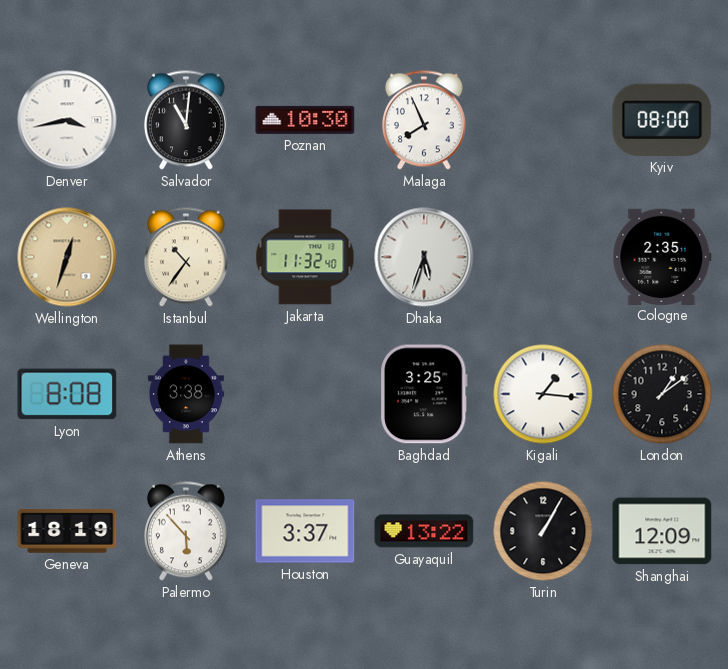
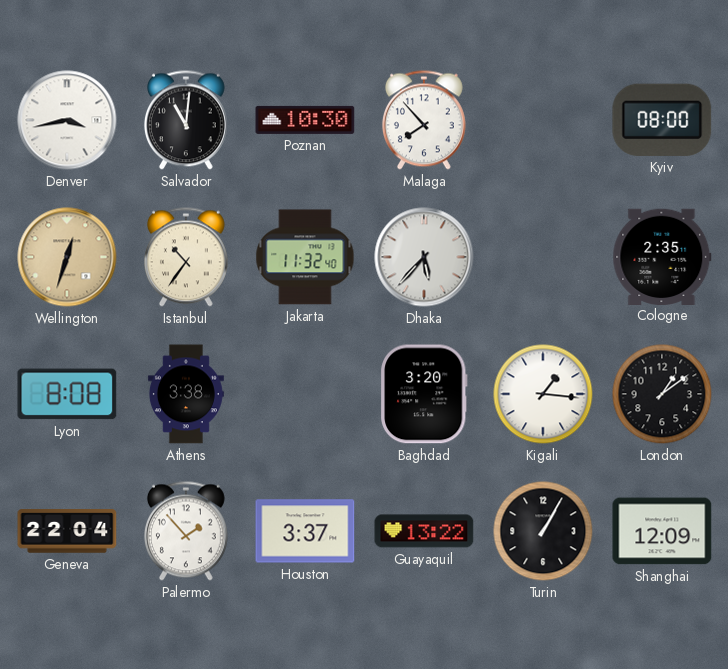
Malaga: 7:56 -> 7:53
Dhaka: 5:33 -> 5:37
Baghdad: 3:25 -> 3:20
Geneva: 18:19 -> 22:04
Palermo: 5:53 -> 1:53
